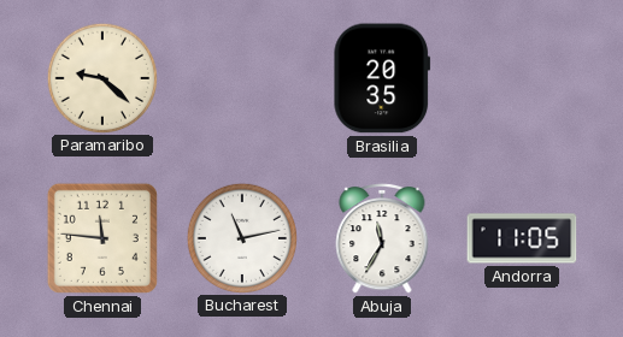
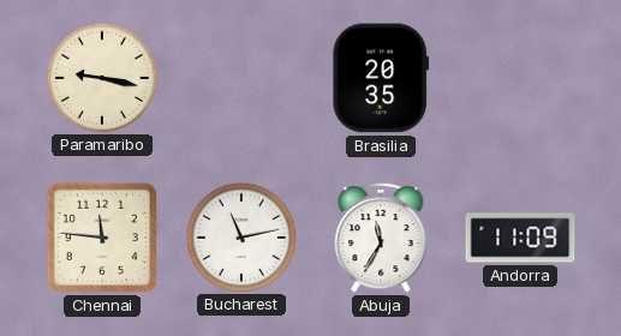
Paramaribo: 9:22 -> 9:17
Andorra: 11:05 -> 11:09
